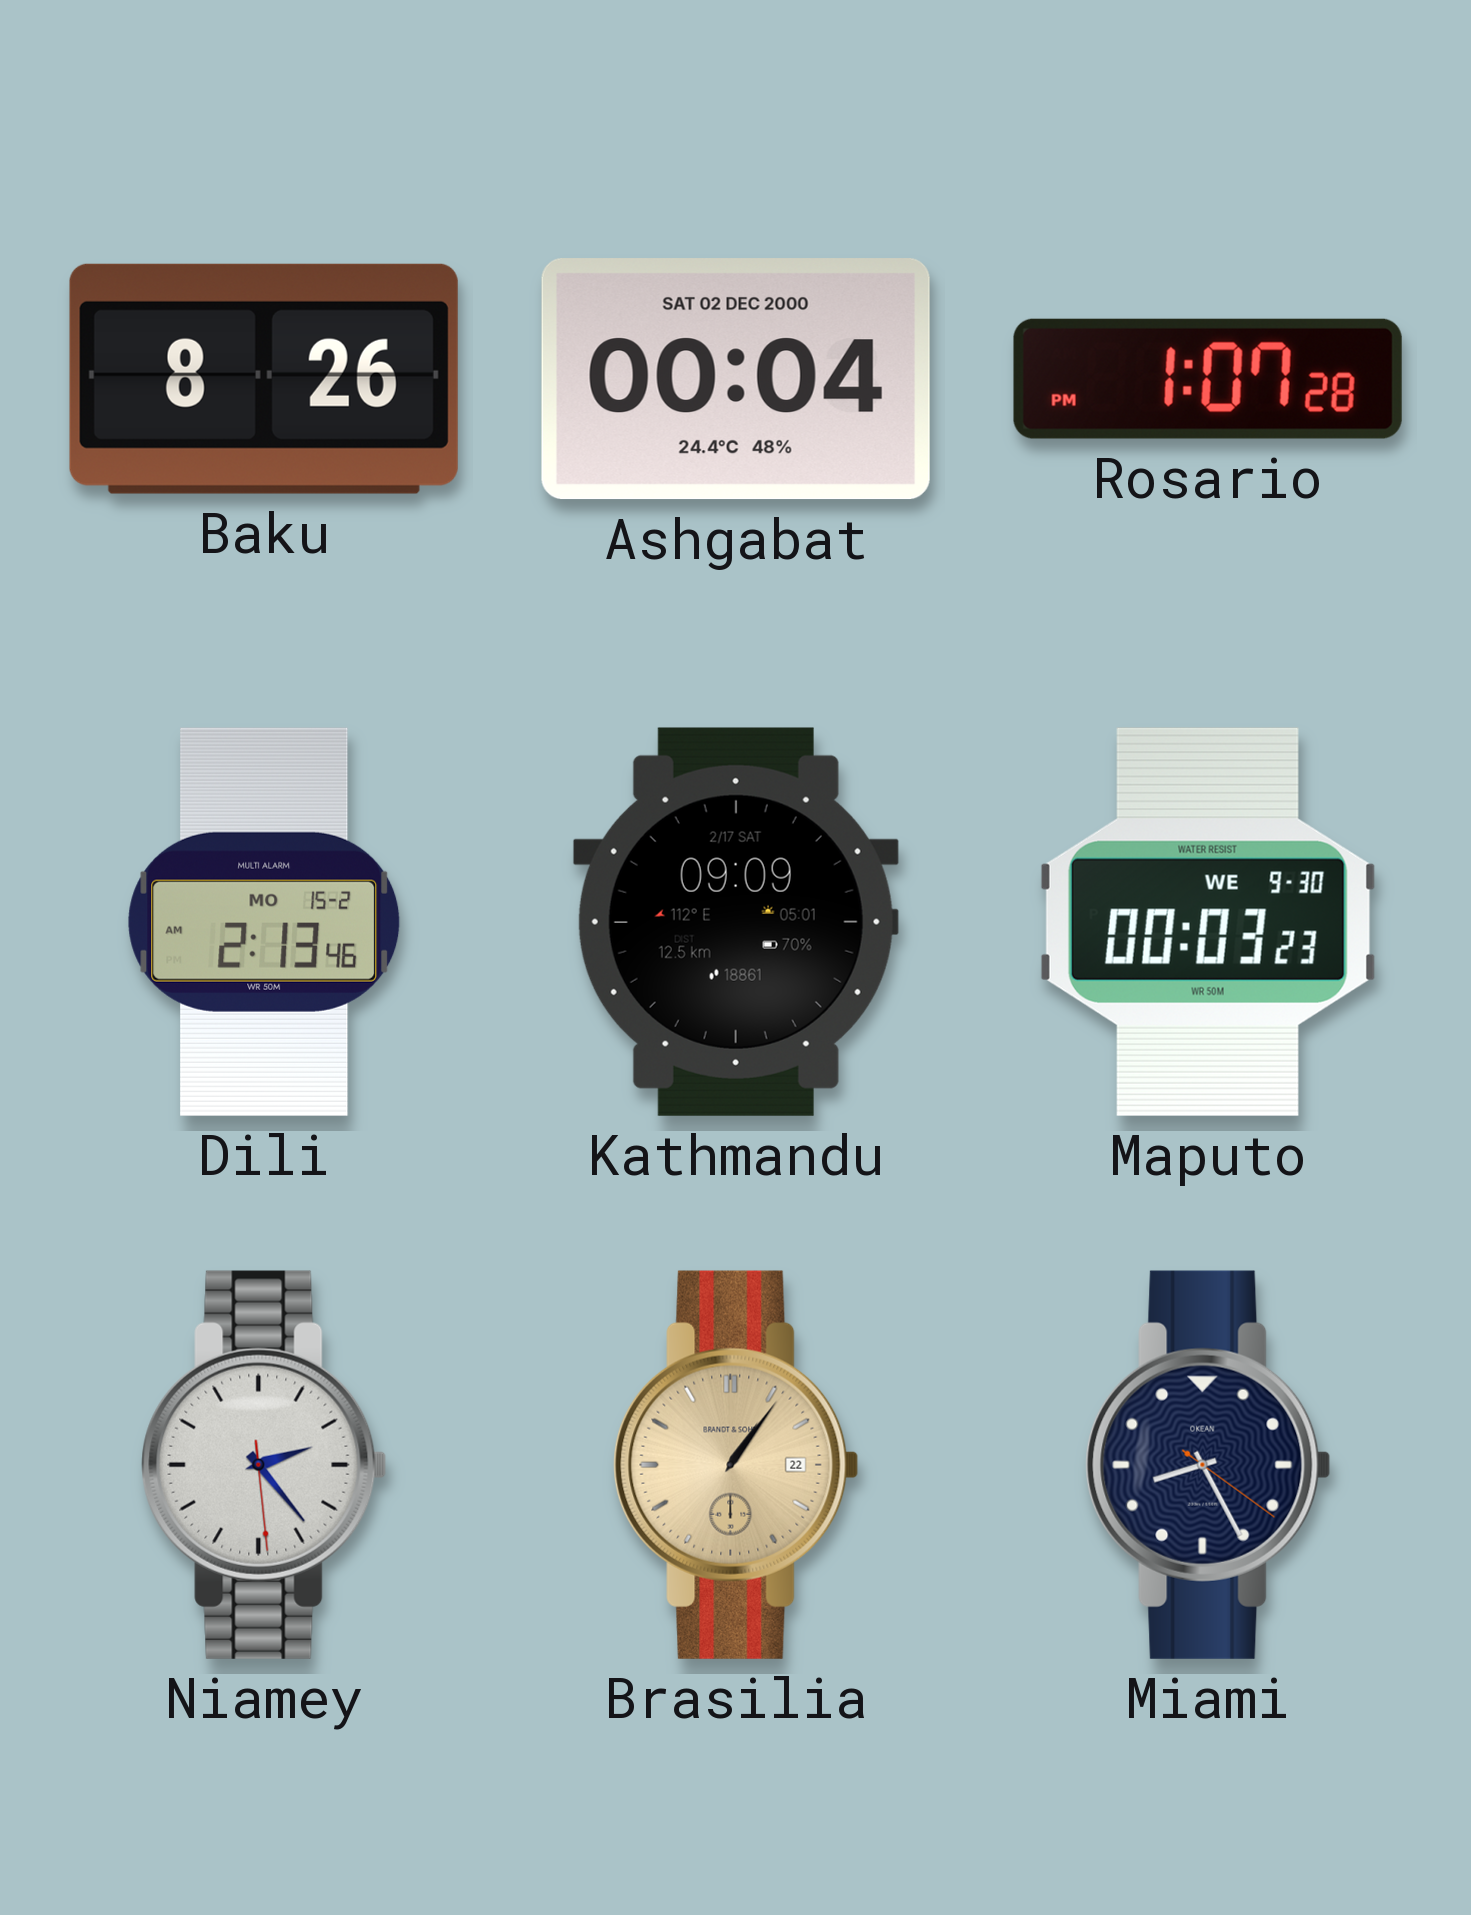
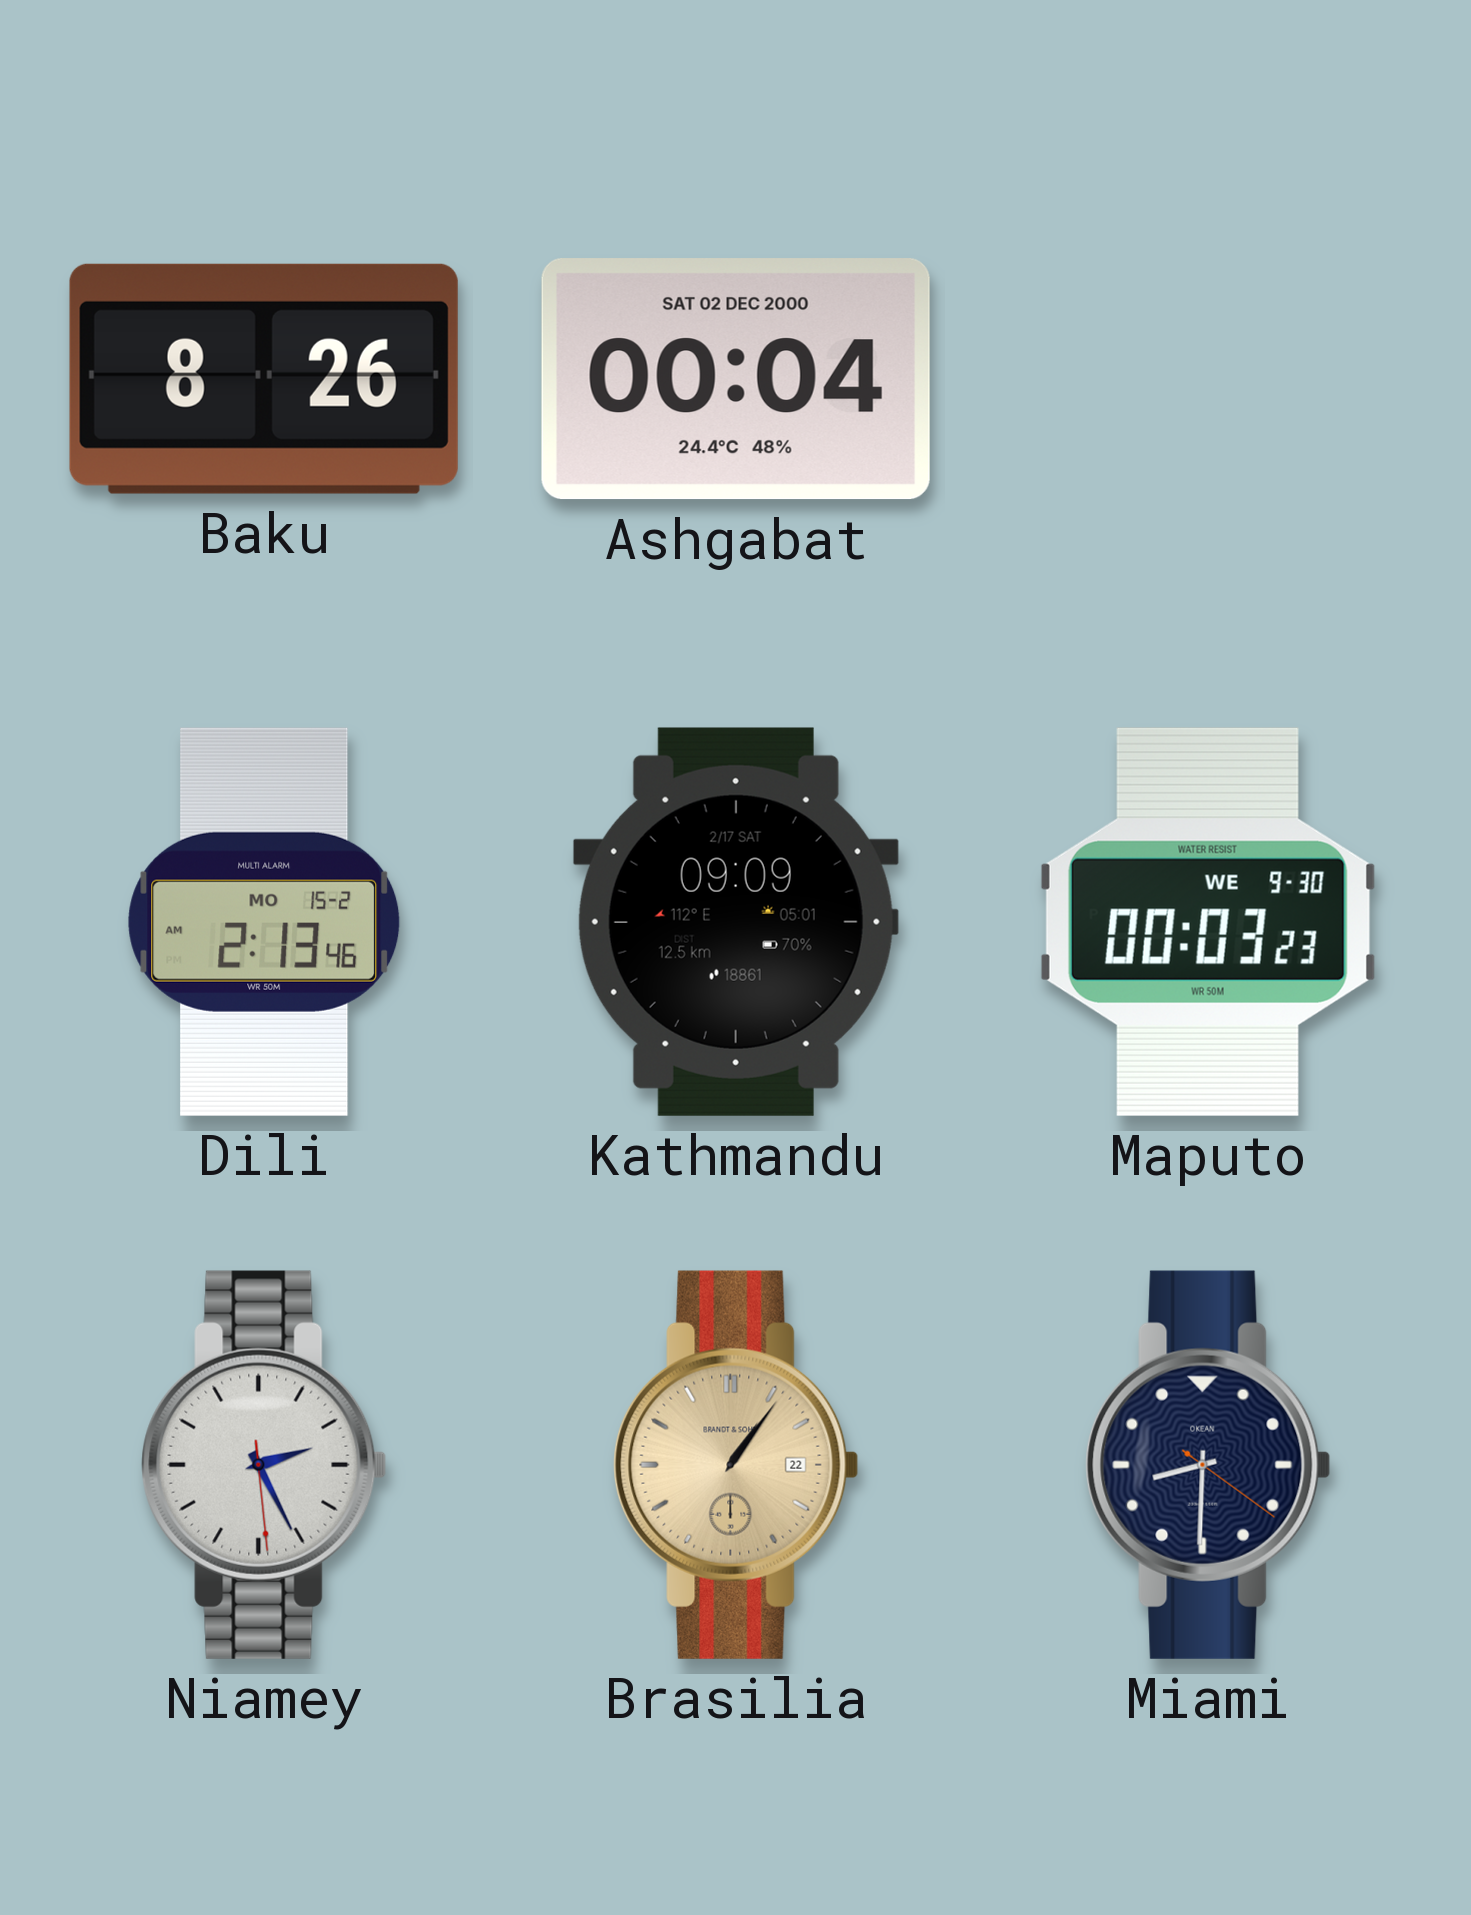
Rosario: 1:07 -> none
Niamey: 2:23 -> 2:25
Miami: 8:25 -> 8:30
